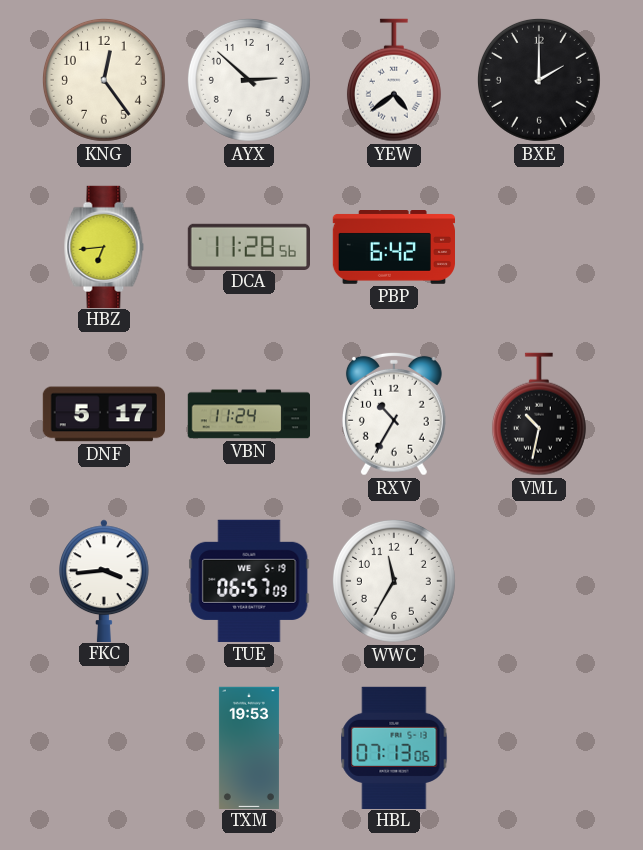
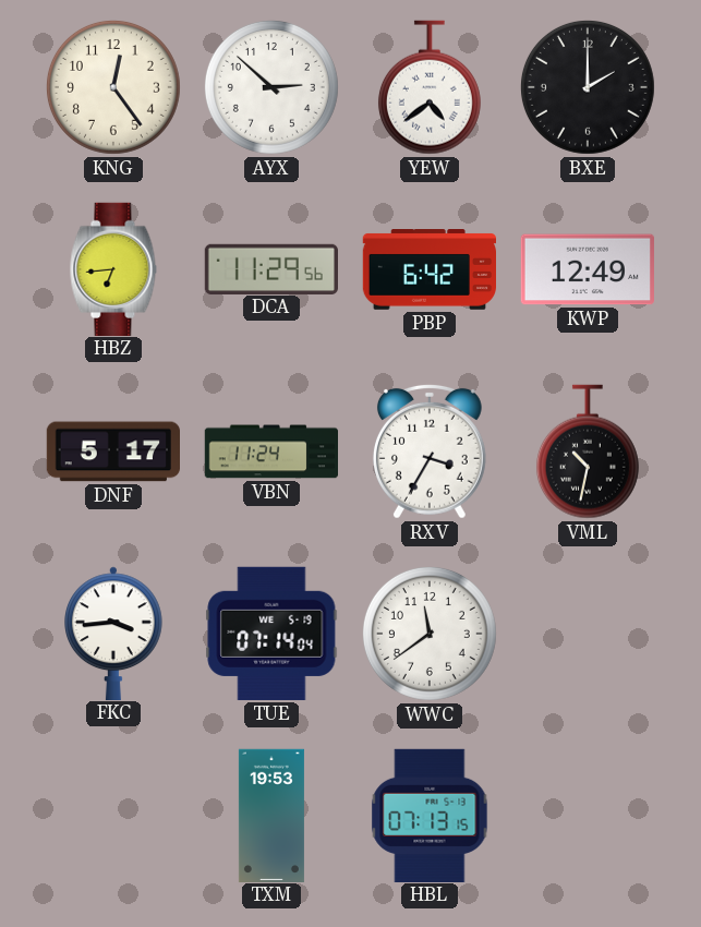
DCA: 11:28 -> 11:29
KWP: none -> 12:49
RXV: 10:35 -> 3:35
TUE: 06:57 -> 07:14
WWC: 11:35 -> 11:39
HBL: 07:13:06 -> 07:13:15
